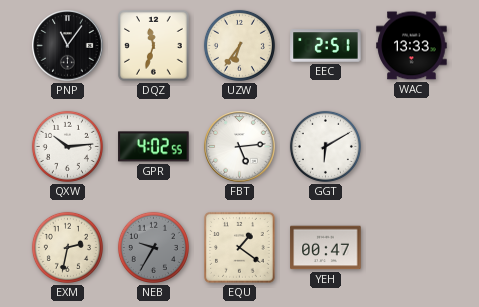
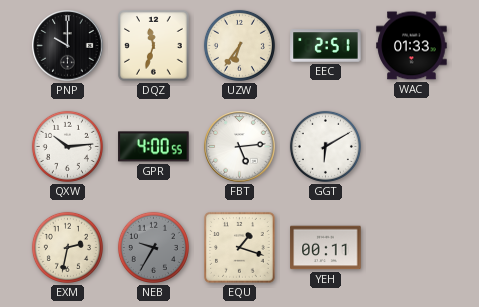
PNP: 11:06 -> 10:00
WAC: 13:33 -> 01:33
GPR: 4:02 -> 4:00
EQU: 1:21 -> 1:18
YEH: 00:47 -> 00:11
